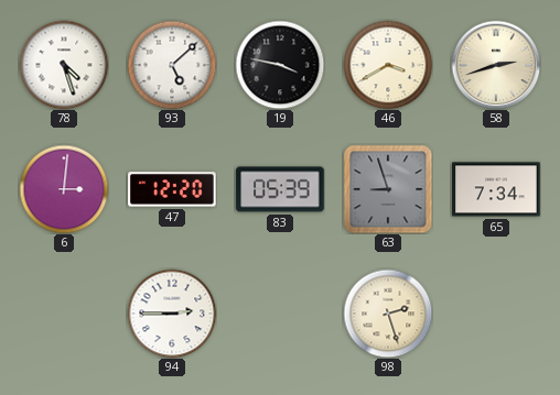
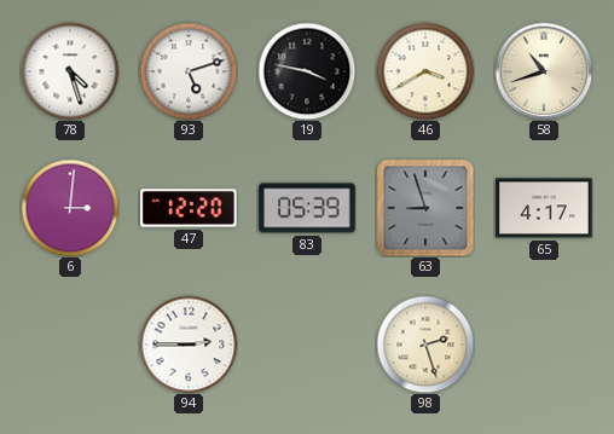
93: 5:08 -> 5:12
58: 2:42 -> 10:42
65: 7:34 -> 4:17
